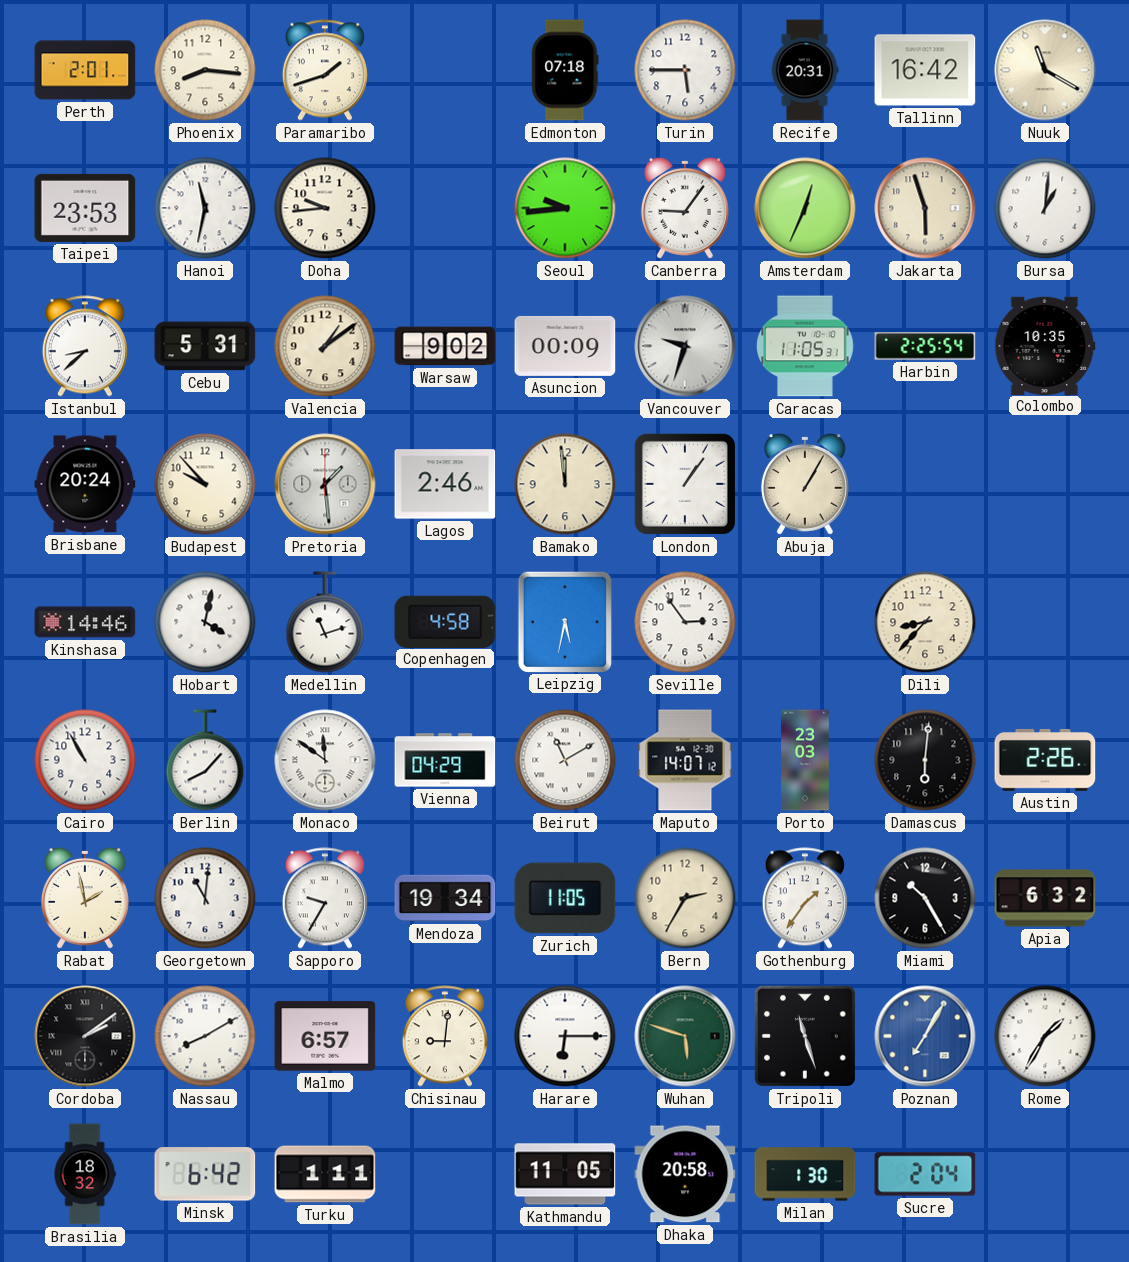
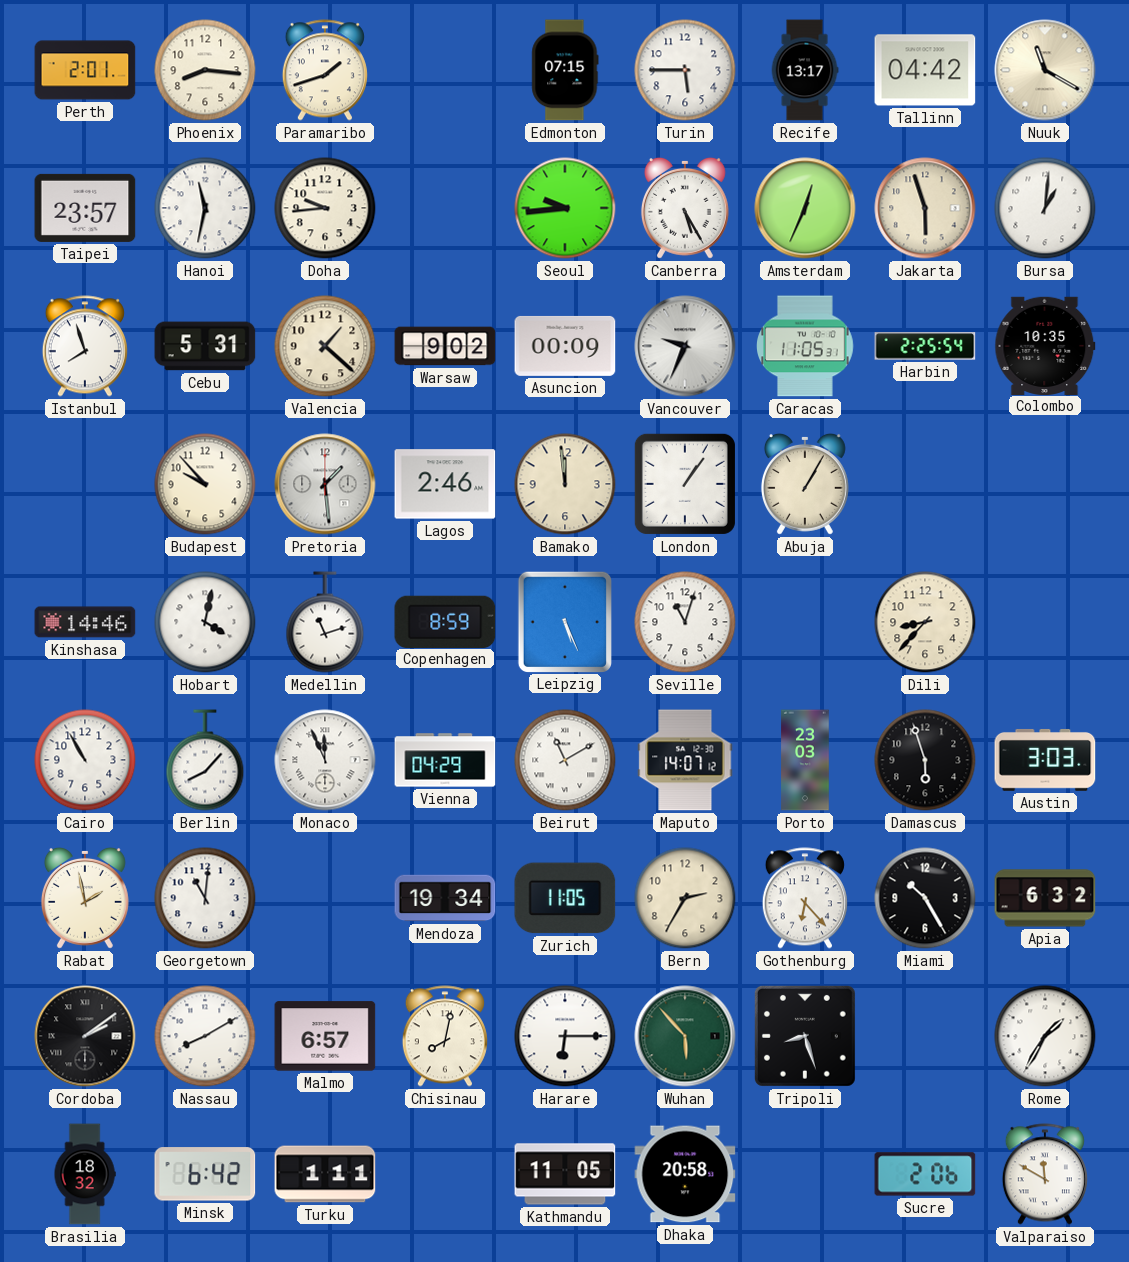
Edmonton: 07:18 -> 07:15
Recife: 20:31 -> 13:17
Tallinn: 16:42 -> 04:42
Taipei: 23:53 -> 23:57
Canberra: 9:06 -> 5:25
Istanbul: 8:38 -> 7:57
Valencia: 1:09 -> 1:22
Vancouver: 9:33 -> 9:34
Brisbane: 20:24 -> none
Copenhagen: 4:58 -> 8:59
Leipzig: 5:32 -> 5:26
Seville: 2:54 -> 11:03
Monaco: 11:51 -> 11:56
Damascus: 6:01 -> 5:57
Austin: 2:26 -> 3:03
Sapporo: 9:35 -> none
Gothenburg: 1:36 -> 6:23
Chisinau: 9:01 -> 8:02
Wuhan: 5:48 -> 5:53
Tripoli: 11:27 -> 8:27
Poznan: 7:05 -> none
Milan: 1:30 -> none
Sucre: 2:04 -> 2:06
Valparaiso: none -> 11:50
